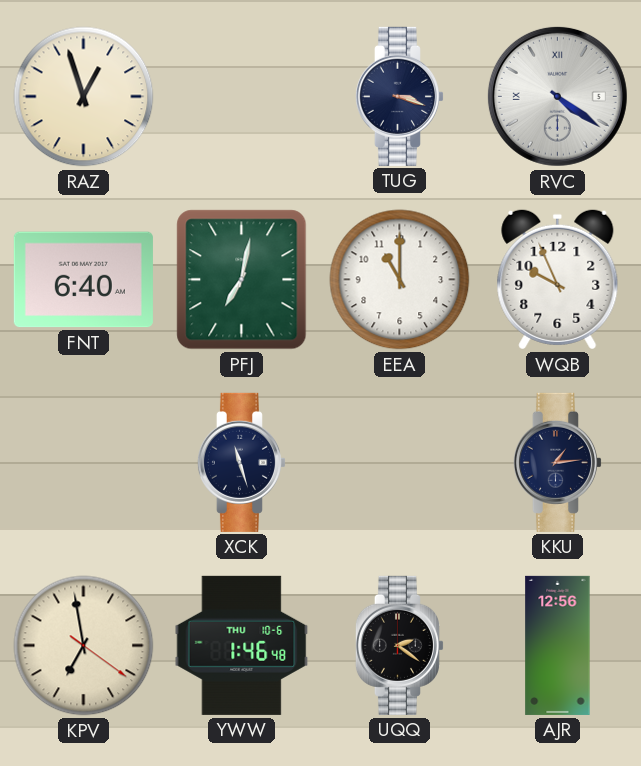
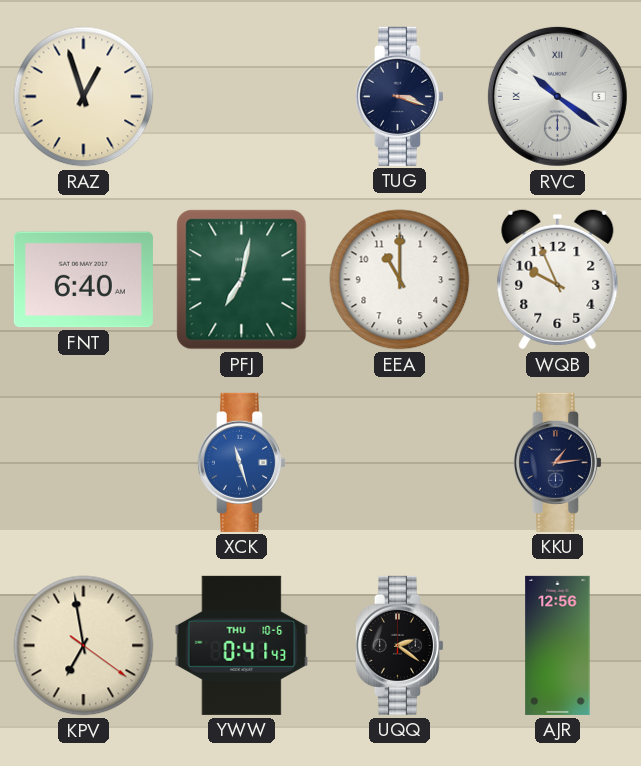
RVC: 4:21 -> 10:21
XCK dial: navy -> blue
YWW: 1:46 -> 0:41
